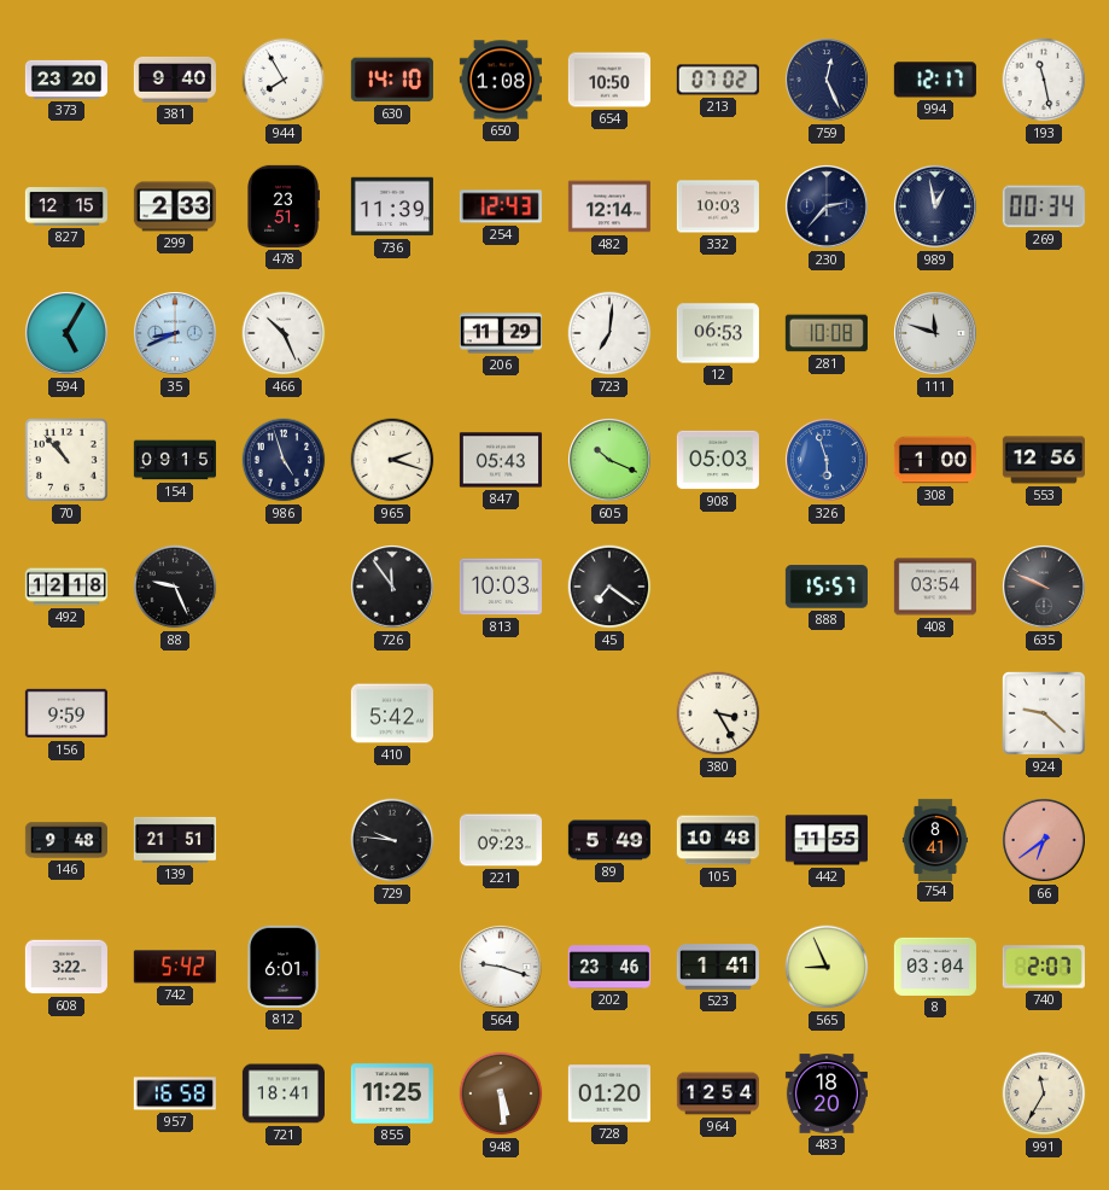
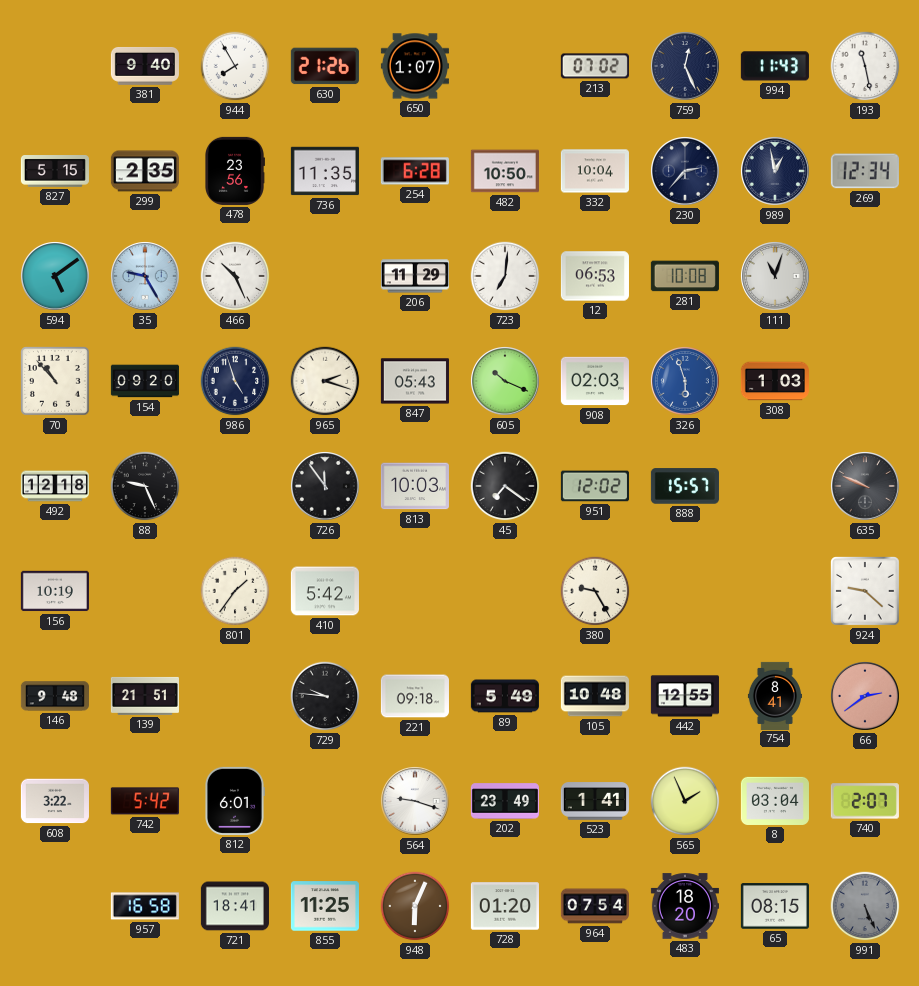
373: 23:20 -> none
630: 14:10 -> 21:26
650: 1:08 -> 1:07
654: 10:50 -> none
994: 12:17 -> 11:43
827: 12:15 -> 5:15
299: 2:33 -> 2:35
478: 23:51 -> 23:56
736: 11:39 -> 11:35
254: 12:43 -> 6:28
482: 12:14 -> 10:50
332: 10:03 -> 10:04
269: 00:34 -> 12:34
594: 5:05 -> 5:09
35: 8:41 -> 9:25
111: 11:48 -> 11:03
154: 09:15 -> 09:20
908: 05:03 -> 02:03
308: 1:00 -> 1:03
553: 12:56 -> none
951: none -> 12:02
408: 03:54 -> none
156: 9:59 -> 10:19
801: none -> 1:36
380: 3:25 -> 9:25
221: 09:23 -> 09:18
442: 11:55 -> 12:55
66: 6:39 -> 2:39
202: 23:46 -> 23:49
565: 8:56 -> 1:56
948: 5:29 -> 6:04
964: 12:54 -> 07:54
65: none -> 08:15
991: 11:35 -> 5:26
991 dial: cream -> grey
